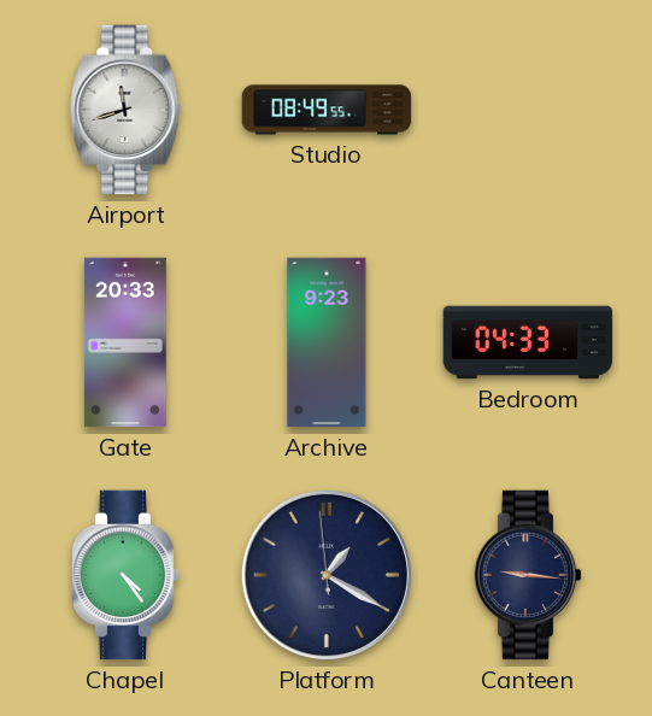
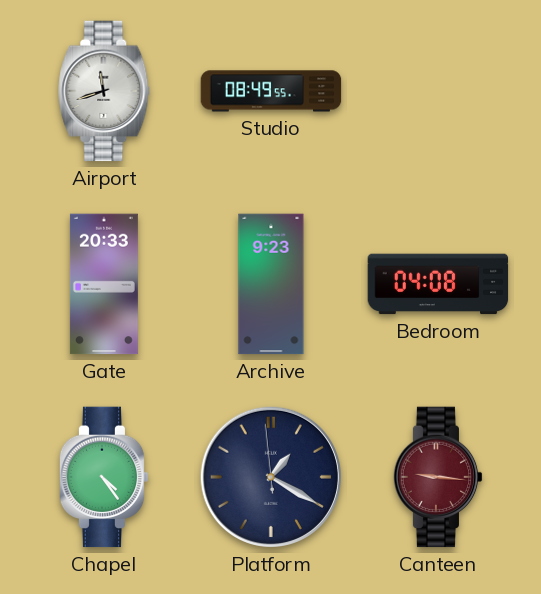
Bedroom: 04:33 -> 04:08
Canteen dial: navy -> burgundy
